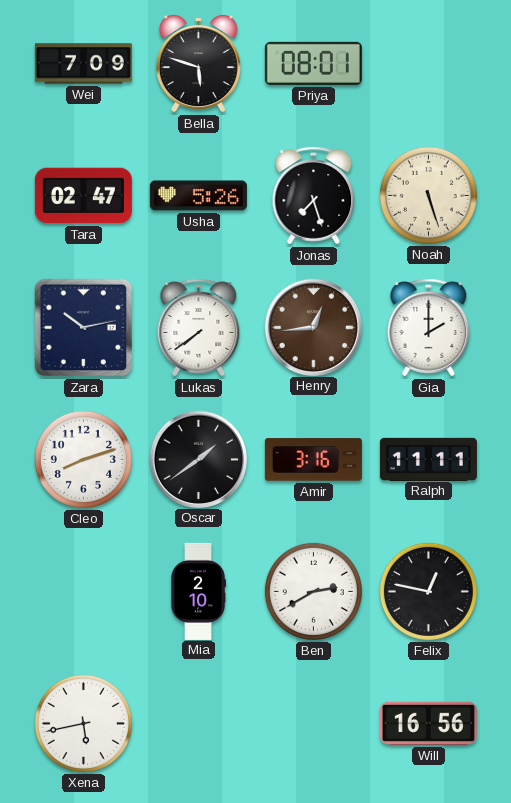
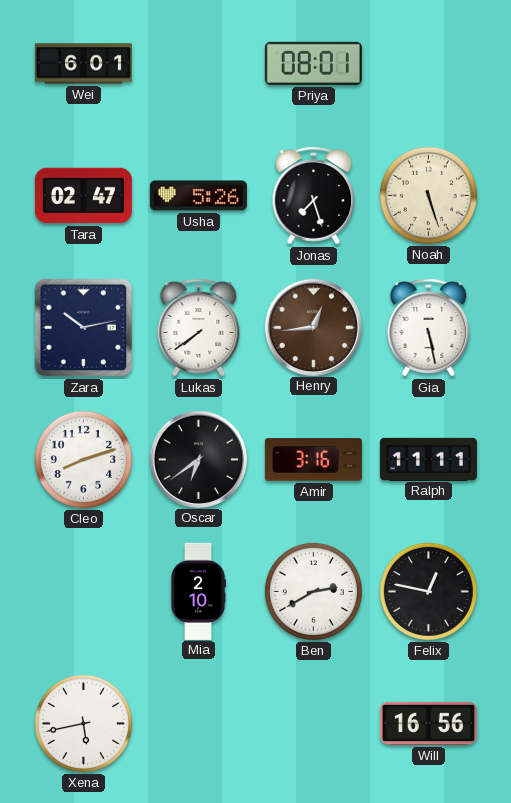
Wei: 7:09 -> 6:01
Bella: 5:48 -> none
Gia: 2:00 -> 5:28
Oscar: 1:39 -> 6:39
